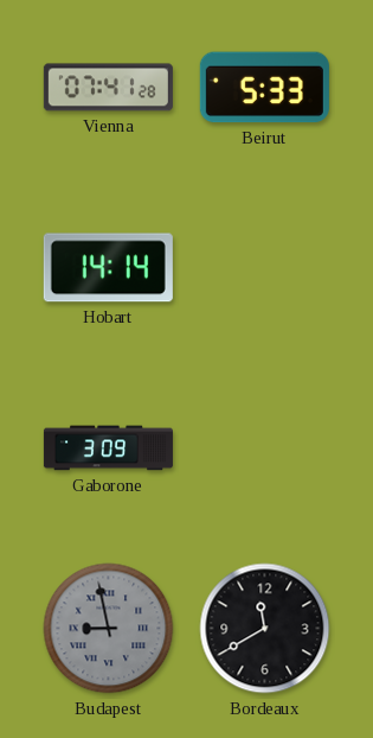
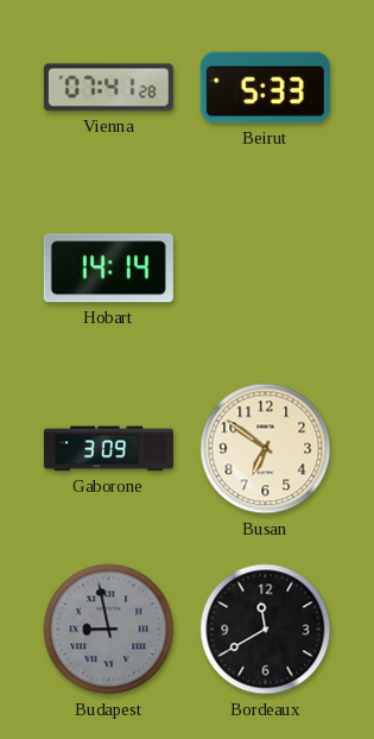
Busan: none -> 6:51
